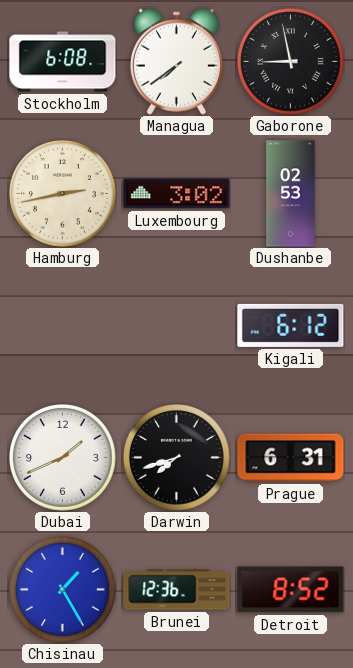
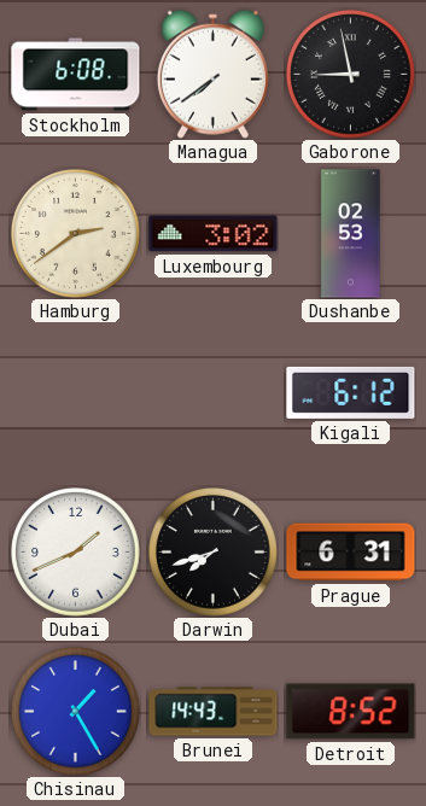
Hamburg: 2:43 -> 2:39
Brunei: 12:36 -> 14:43
